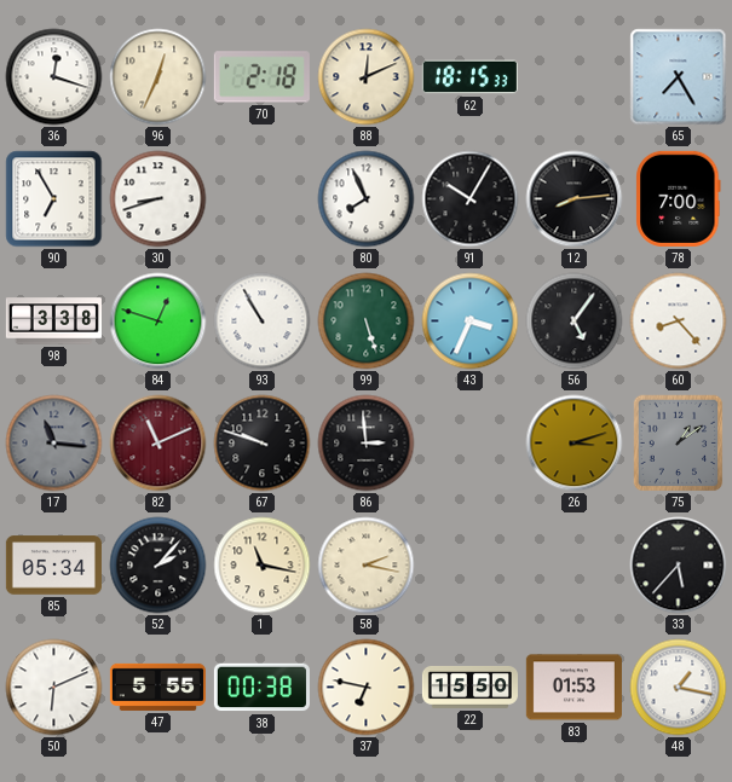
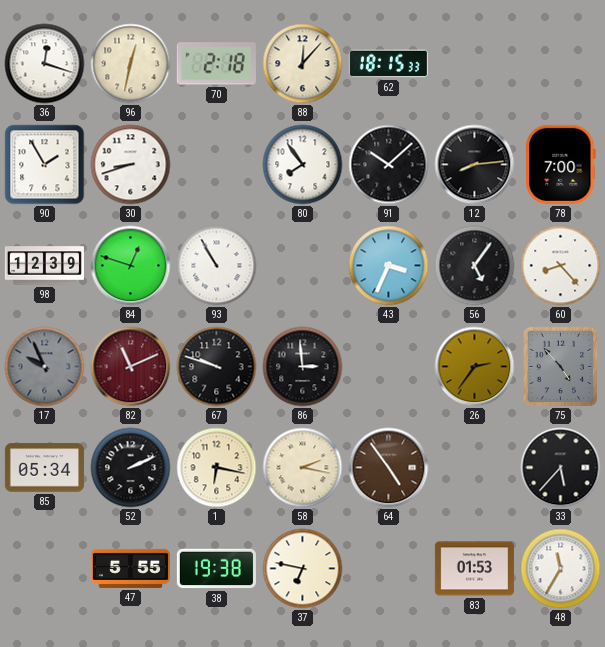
96: 12:34 -> 12:32
88: 12:11 -> 12:07
65: 7:25 -> none
90: 6:55 -> 1:55
80: 7:56 -> 7:54
91: 10:05 -> 10:08
98: 3:38 -> 12:39
99: 5:27 -> none
17: 11:16 -> 9:56
26: 3:12 -> 2:36
75: 1:09 -> 4:53
52: 2:07 -> 2:11
1: 11:17 -> 6:17
64: none -> 4:54
50: 6:11 -> none
38: 00:38 -> 19:38
22: 15:50 -> none
48: 1:17 -> 11:35
